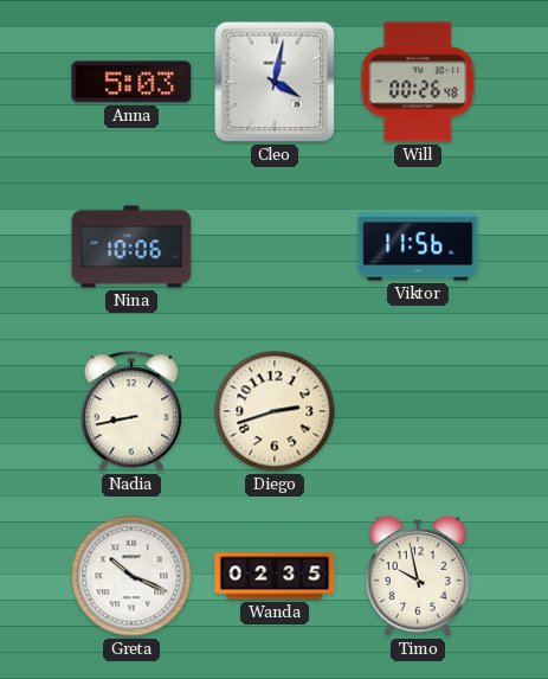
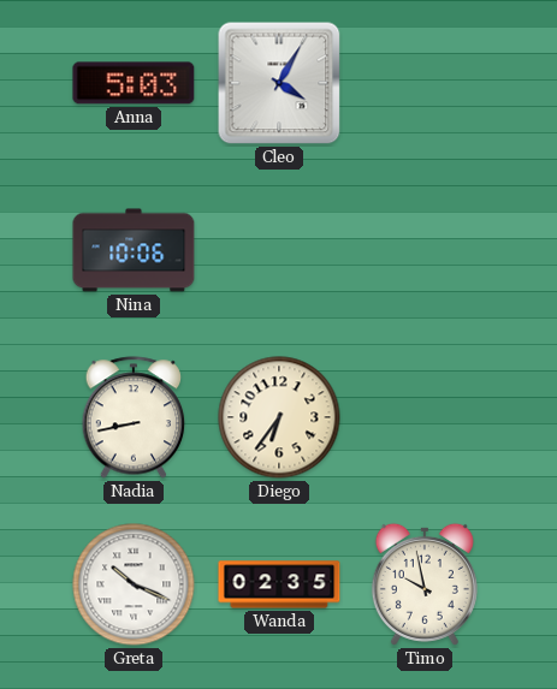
Cleo: 4:02 -> 4:05
Will: 00:26 -> none
Viktor: 11:56 -> none
Diego: 2:42 -> 6:36
